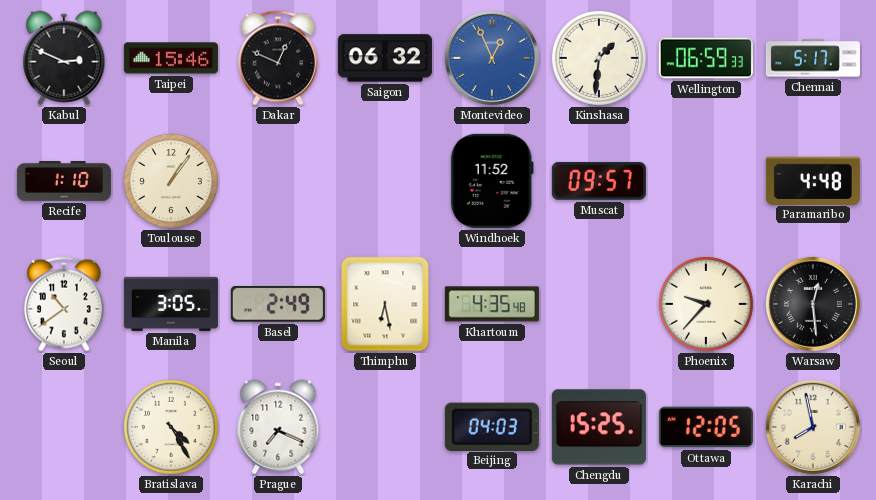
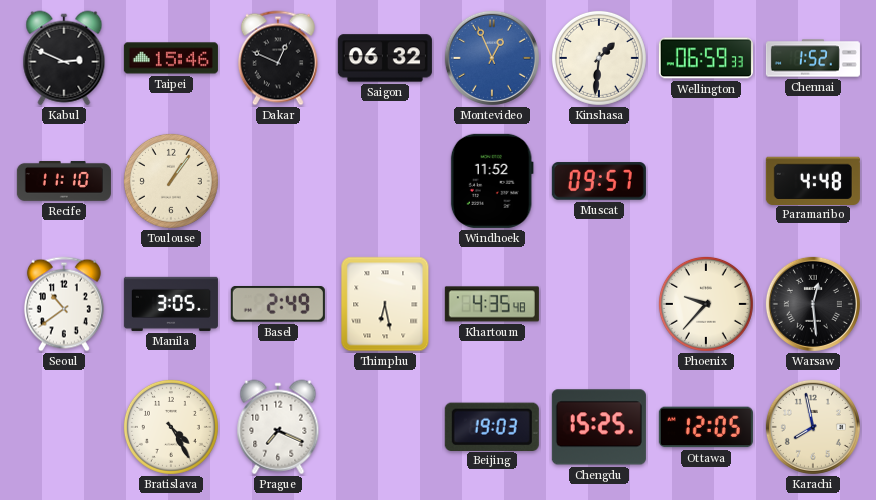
Chennai: 5:17 -> 1:52
Recife: 1:10 -> 11:10
Beijing: 04:03 -> 19:03
